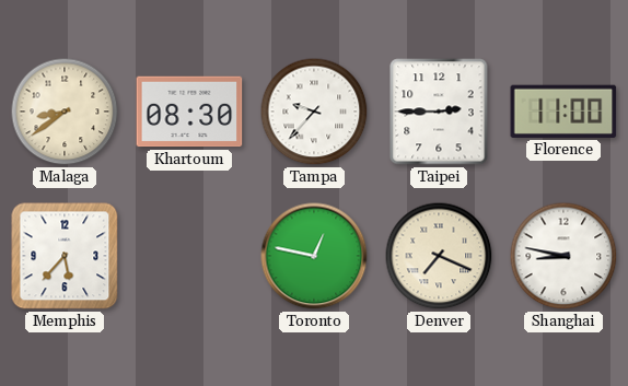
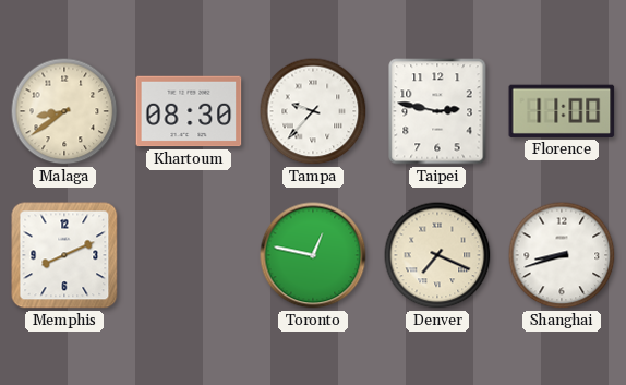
Taipei: 2:45 -> 2:47
Memphis: 5:37 -> 8:11
Shanghai: 8:47 -> 8:42
